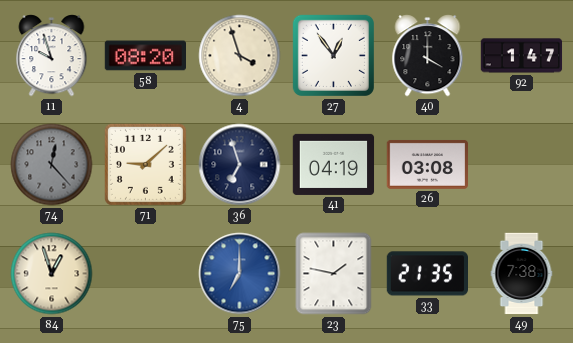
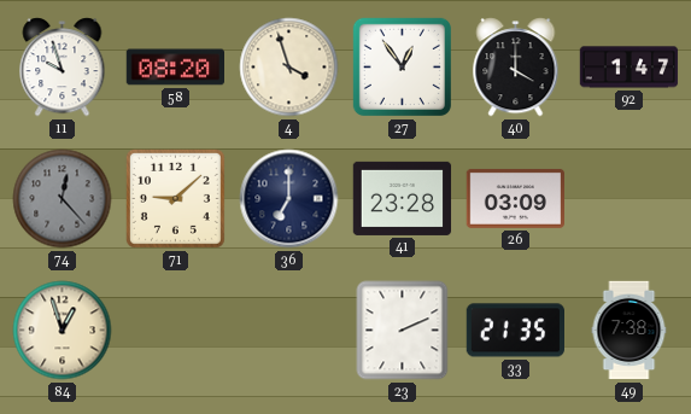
36: 6:57 -> 7:00
41: 04:19 -> 23:28
26: 03:08 -> 03:09
75: 7:00 -> none
23: 1:47 -> 2:11
